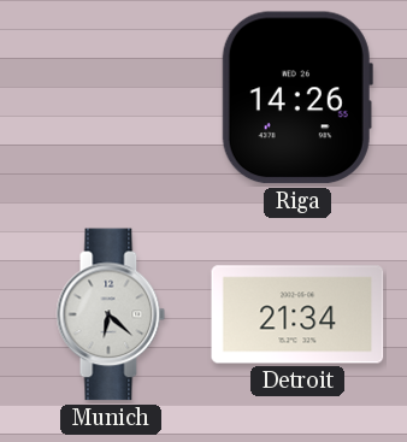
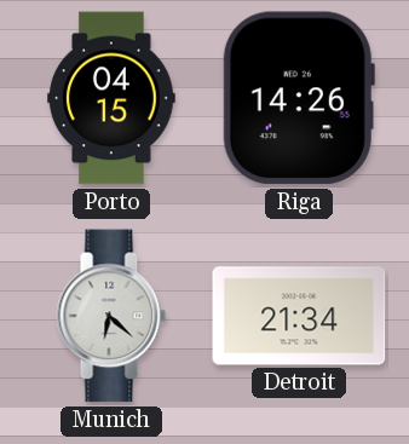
Porto: none -> 04:15
